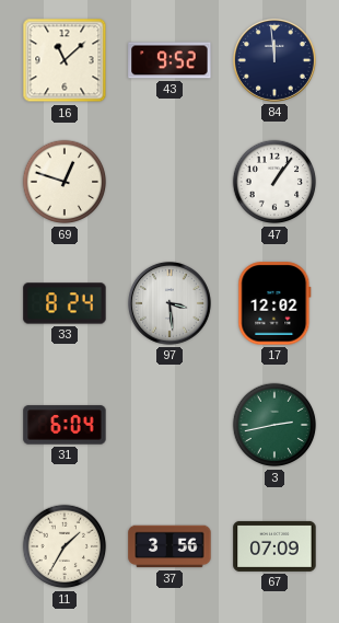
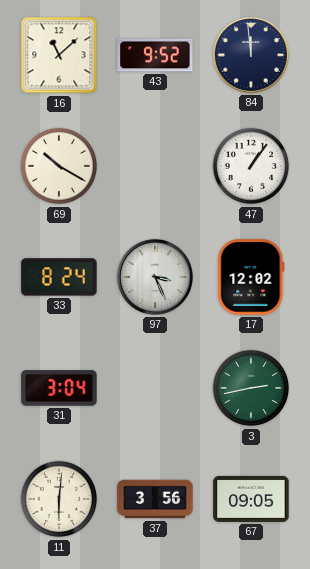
69: 12:48 -> 10:20
97: 3:29 -> 3:26
31: 6:04 -> 3:04
11: 1:35 -> 6:01
67: 07:09 -> 09:05
